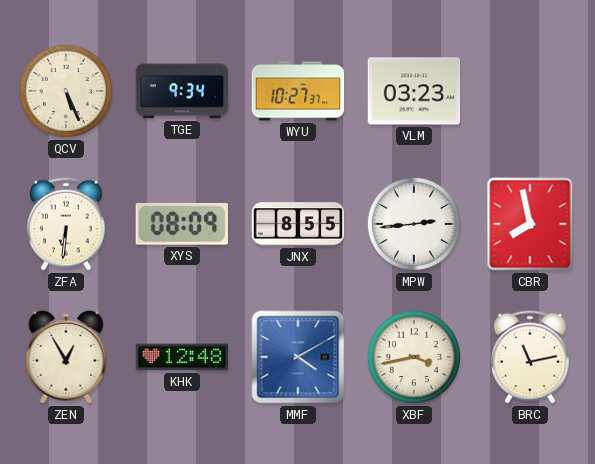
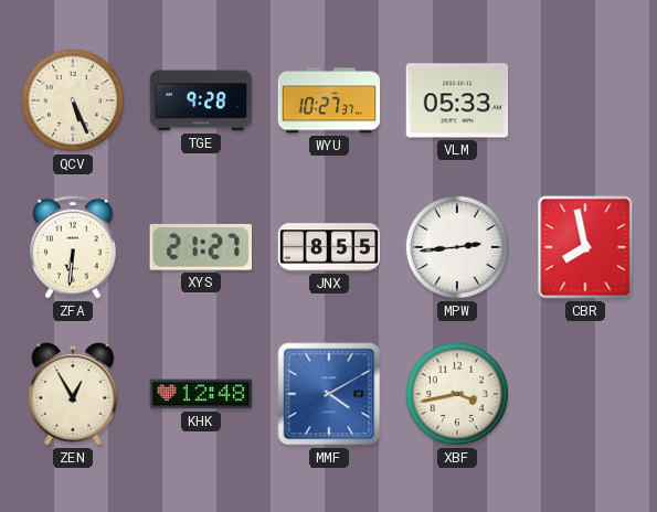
TGE: 9:34 -> 9:28
VLM: 03:23 -> 05:33
XYS: 08:09 -> 21:27
BRC: 11:13 -> none
